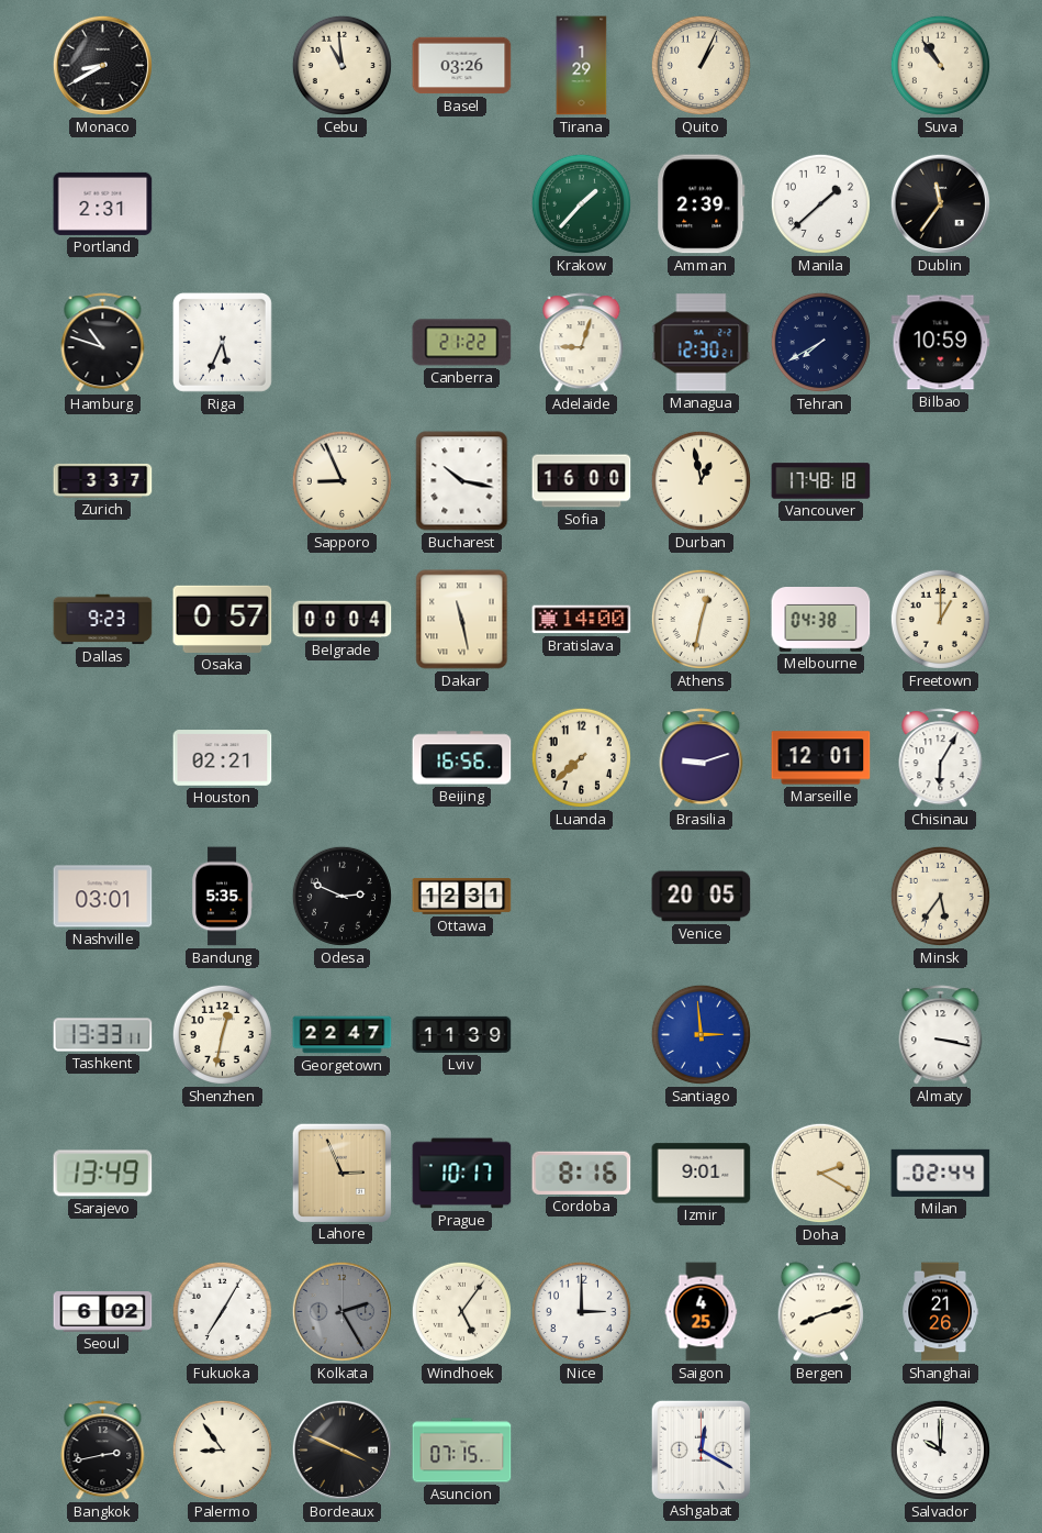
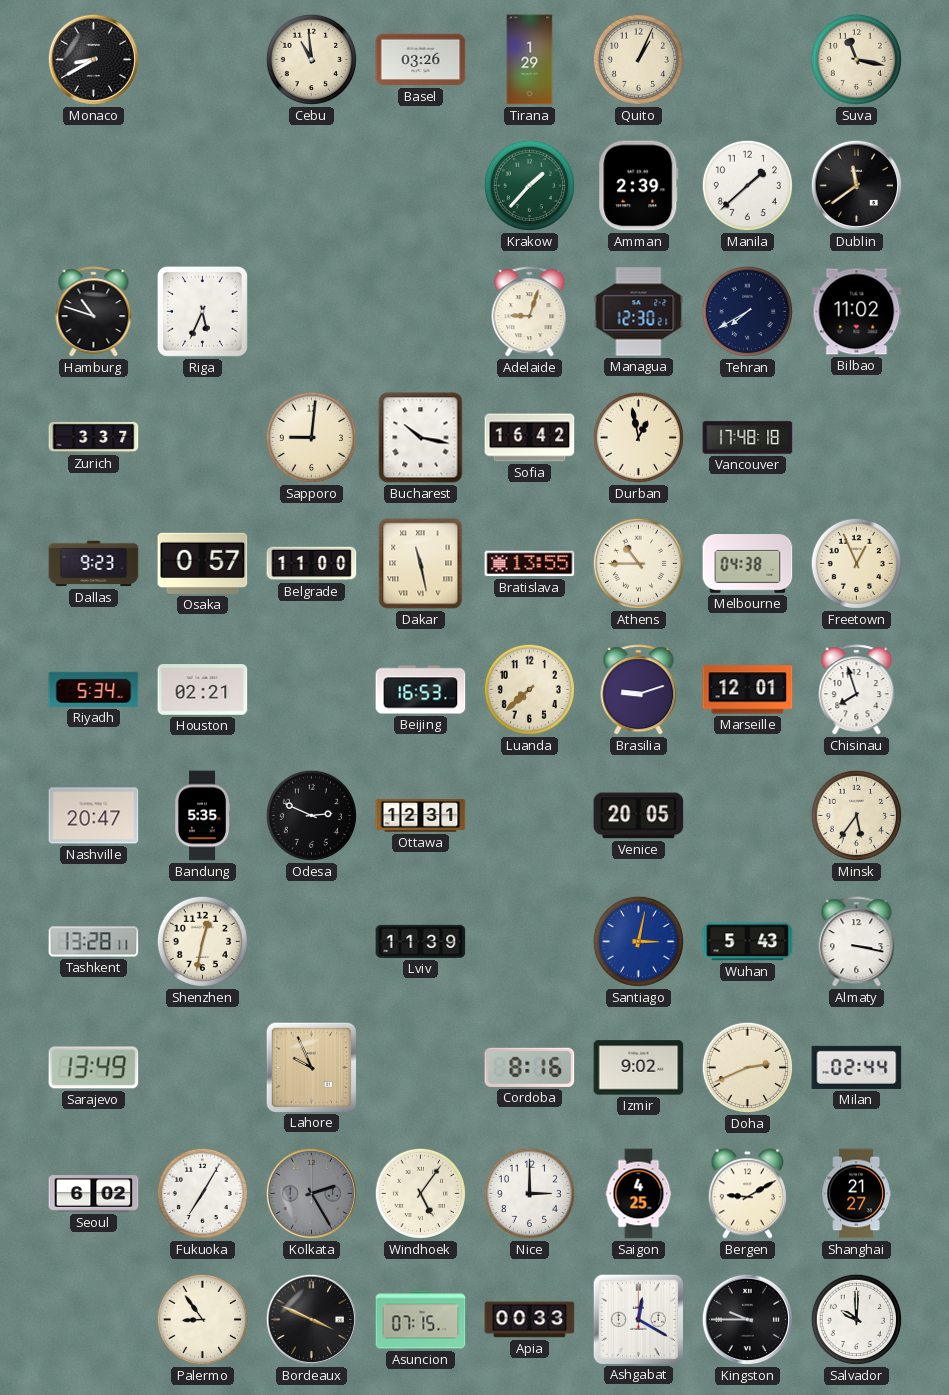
Suva: 10:54 -> 11:17
Portland: 2:31 -> none
Dublin: 11:36 -> 11:39
Canberra: 21:22 -> none
Bilbao: 10:59 -> 11:02
Sapporo: 8:56 -> 9:01
Sofia: 16:00 -> 16:42
Belgrade: 00:04 -> 11:00
Bratislava: 14:00 -> 13:55
Athens: 12:32 -> 10:45
Freetown: 1:00 -> 12:56
Riyadh: none -> 5:34
Beijing: 16:56 -> 16:53
Chisinau: 6:05 -> 7:57
Nashville: 03:01 -> 20:47
Tashkent: 13:33 -> 13:28
Georgetown: 22:47 -> none
Santiago: 2:59 -> 3:02
Wuhan: none -> 5:43
Lahore: 2:56 -> 9:56
Prague: 10:17 -> none
Izmir: 9:01 -> 9:02
Doha: 2:20 -> 2:41
Bergen: 8:12 -> 9:10
Shanghai: 21:26 -> 21:27
Bangkok: 2:43 -> none
Apia: none -> 00:33
Kingston: none -> 9:45
